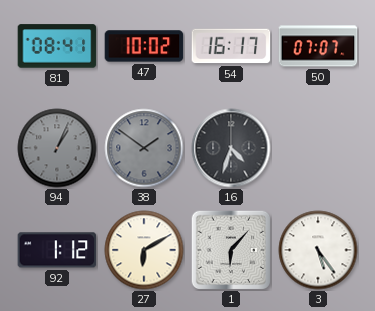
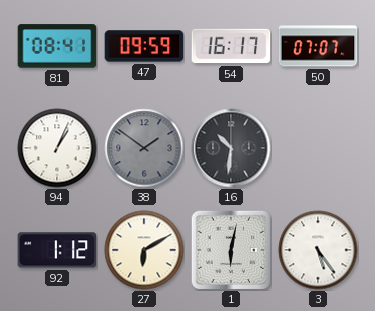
47: 10:02 -> 09:59
94 dial: grey -> white
16: 4:33 -> 10:31
1: 6:07 -> 6:02
